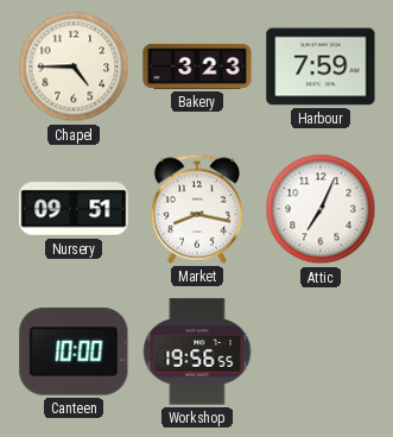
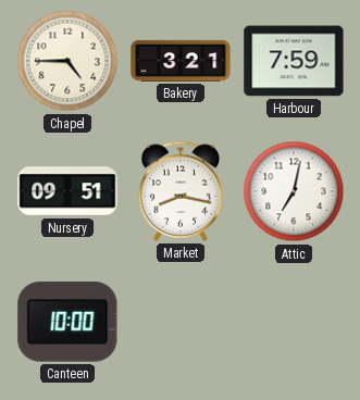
Bakery: 3:23 -> 3:21
Attic: 7:04 -> 7:02
Workshop: 19:56 -> none
